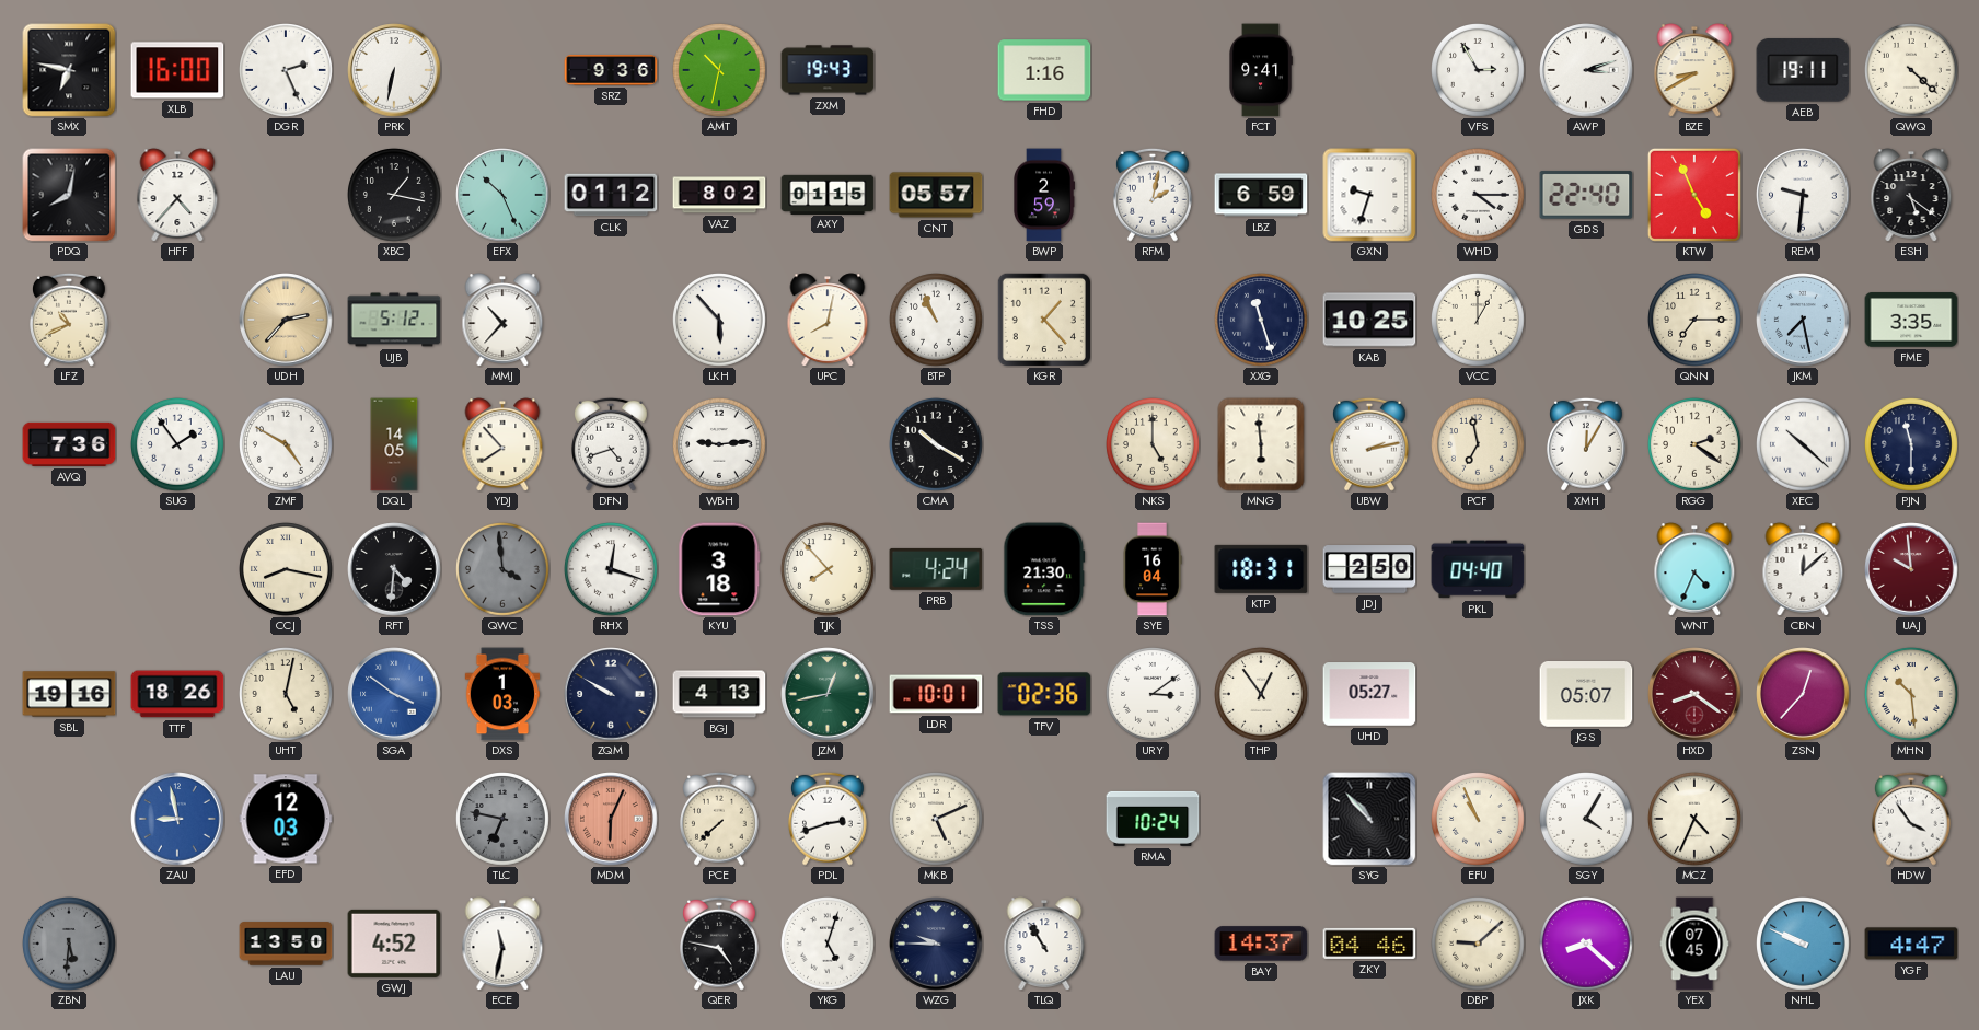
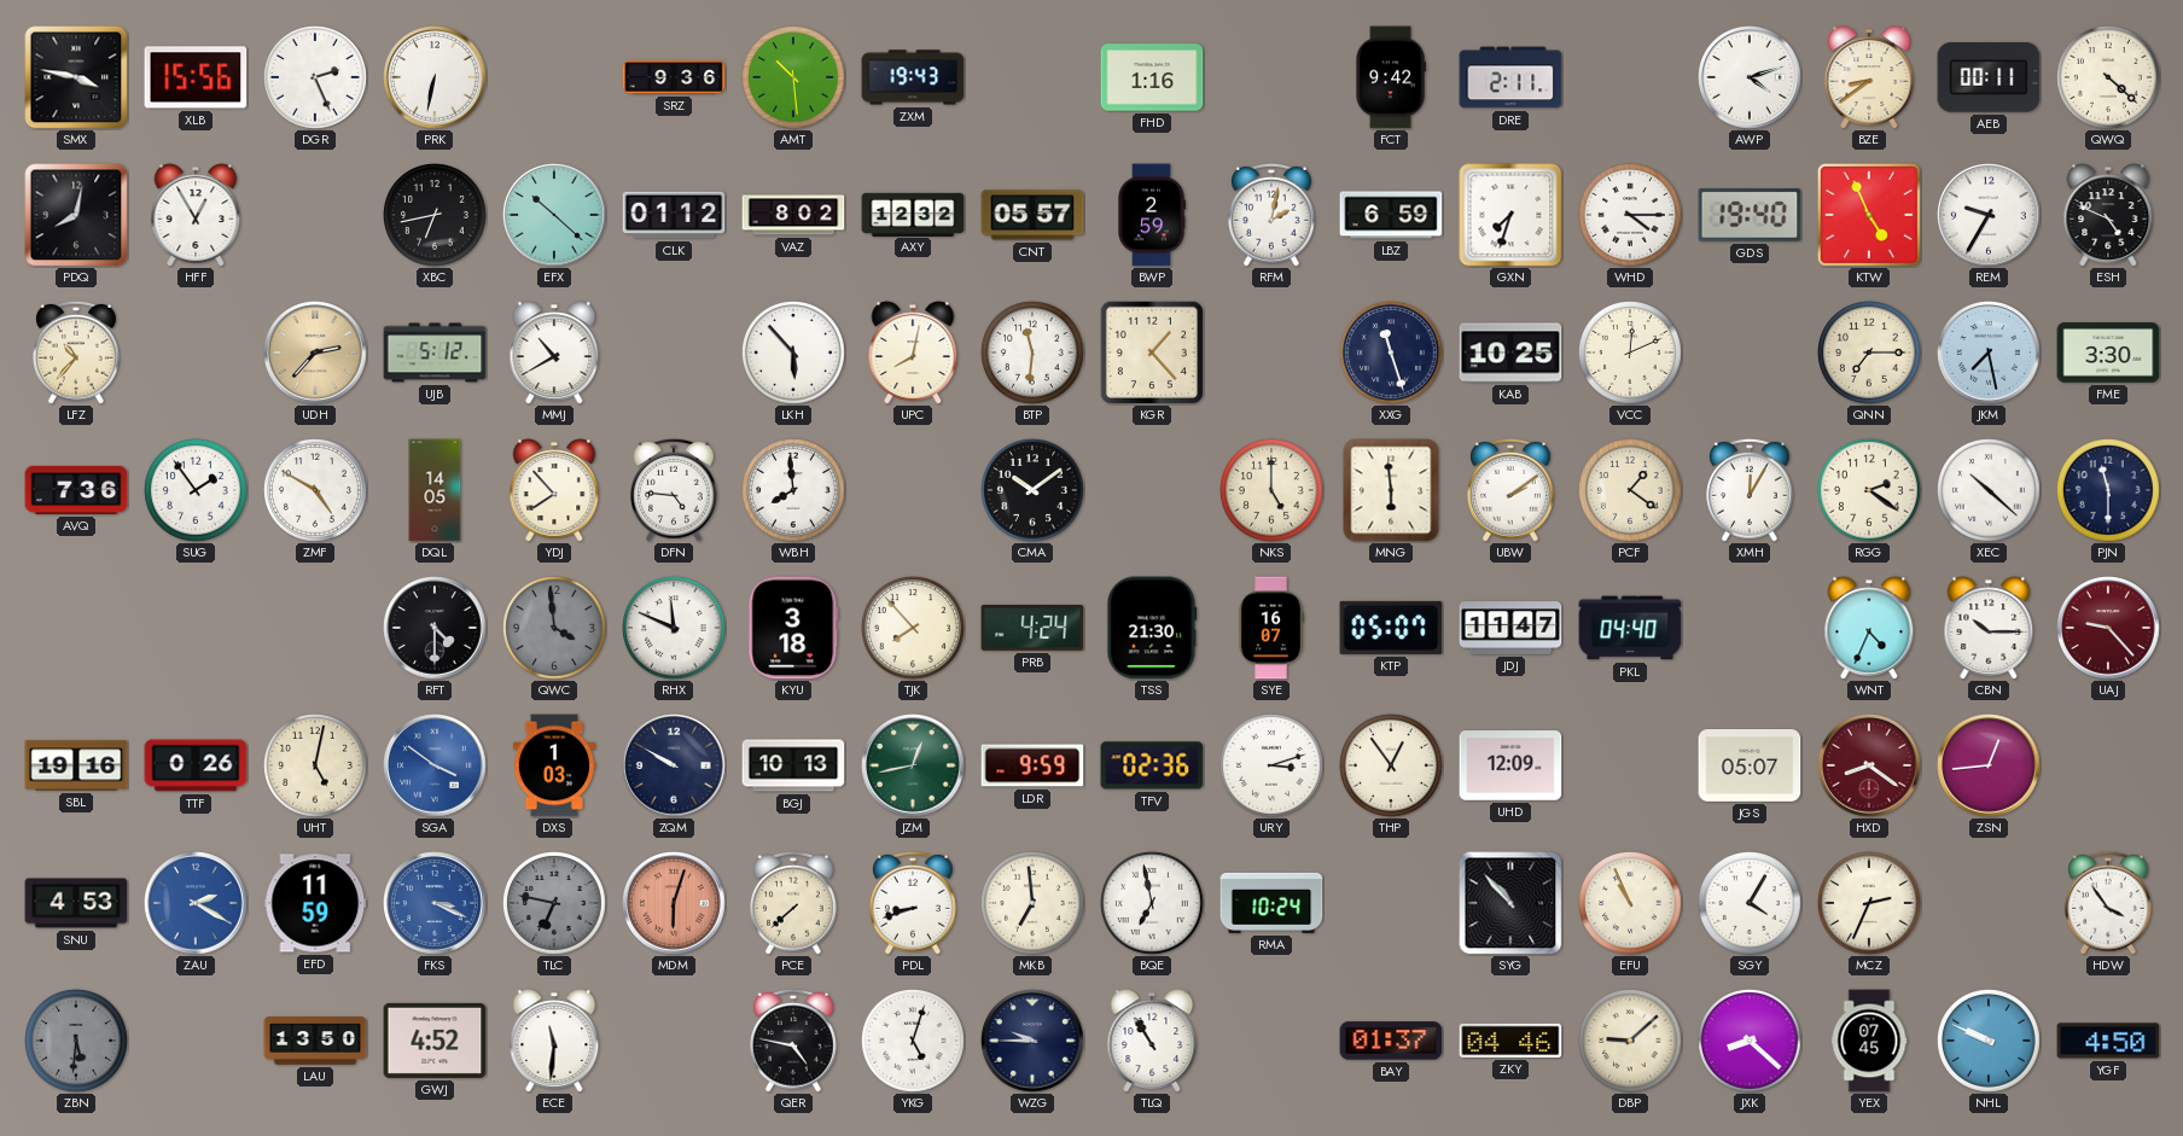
SMX: 6:47 -> 3:47
XLB: 16:00 -> 15:56
AMT: 10:32 -> 10:29
FCT: 9:41 -> 9:42
DRE: none -> 2:11
VFS: 2:55 -> none
AWP: 3:12 -> 4:12
BZE: 8:40 -> 8:39
AEB: 19:11 -> 00:11
HFF: 4:37 -> 12:55
XBC: 1:17 -> 6:43
EFX: 10:26 -> 10:22
AXY: 01:15 -> 12:32
GXN: 9:33 -> 7:33
GDS: 22:40 -> 19:40
REM: 9:31 -> 9:35
ESH: 5:21 -> 4:49
LFZ: 10:41 -> 10:37
MMJ: 10:37 -> 10:40
BTP: 10:56 -> 11:31
VCC: 1:00 -> 12:11
FME: 3:35 -> 3:30
DFN: 4:42 -> 4:46
WBH: 9:14 -> 7:59
CMA: 10:20 -> 10:09
UBW: 2:13 -> 2:09
PCF: 6:58 -> 1:21
CCJ: 8:17 -> none
RFT: 4:31 -> 4:30
RHX: 12:18 -> 11:49
SYE: 16:04 -> 16:07
KTP: 18:31 -> 05:07
JDJ: 2:50 -> 11:47
CBN: 12:08 -> 10:15
UAJ: 9:59 -> 9:23
TTF: 18:26 -> 0:26
BGJ: 4:13 -> 10:13
LDR: 10:01 -> 9:59
URY: 3:09 -> 3:12
UHD: 05:27 -> 12:09
ZSN: 12:37 -> 12:44
MHN: 10:29 -> none
SNU: none -> 4:53
ZAU: 8:58 -> 2:20
EFD: 12:03 -> 11:59
FKS: none -> 3:19
MDM: 6:04 -> 6:03
PDL: 2:42 -> 8:42
MKB: 5:11 -> 6:59
BQE: none -> 6:58
MCZ: 4:34 -> 2:34
ECE: 11:32 -> 11:31
BAY: 14:37 -> 01:37
YGF: 4:47 -> 4:50
